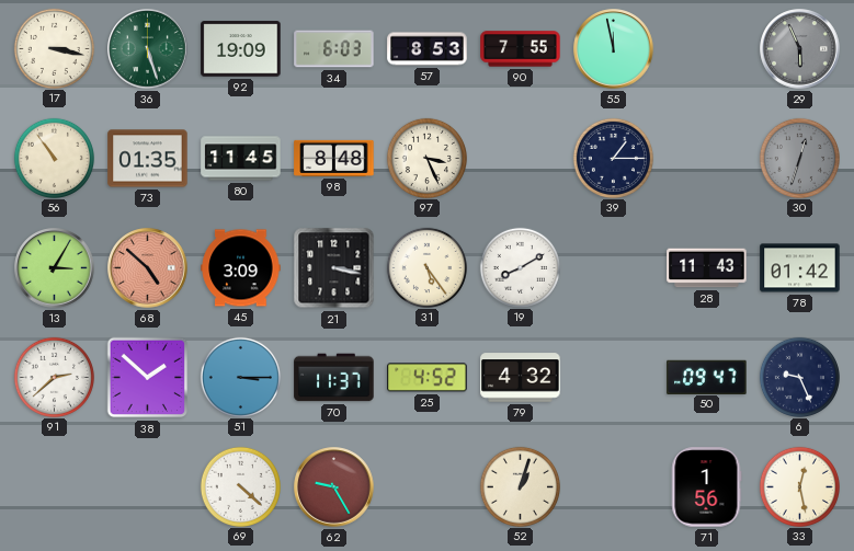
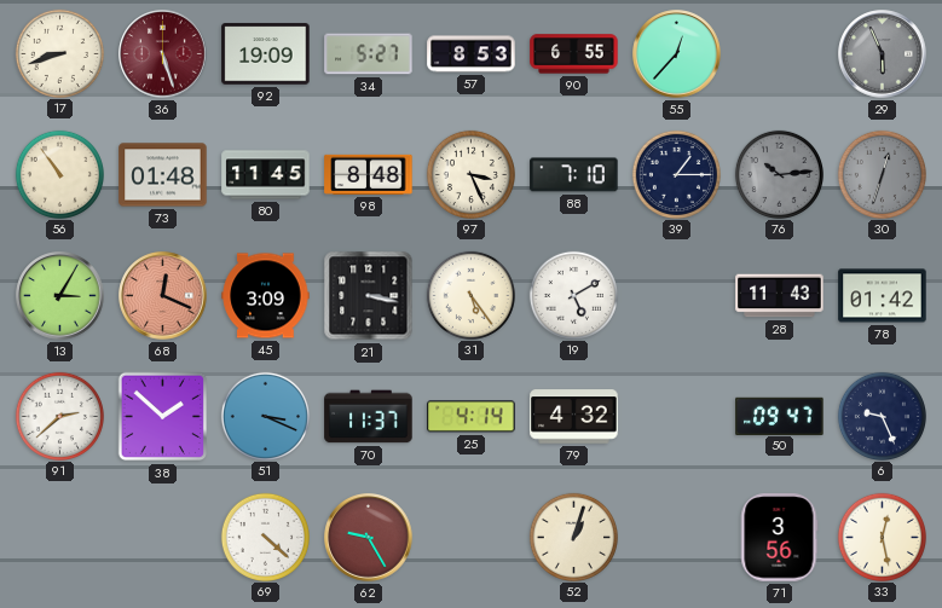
17: 3:17 -> 8:42
36 dial: green -> burgundy
34: 6:03 -> 5:27
90: 7:55 -> 6:55
55: 11:58 -> 12:37
73: 01:35 -> 01:48
88: none -> 7:10
76: none -> 10:14
68: 4:52 -> 12:19
19: 8:10 -> 5:10
51: 3:15 -> 3:19
25: 4:52 -> 4:14
71: 1:56 -> 3:56
